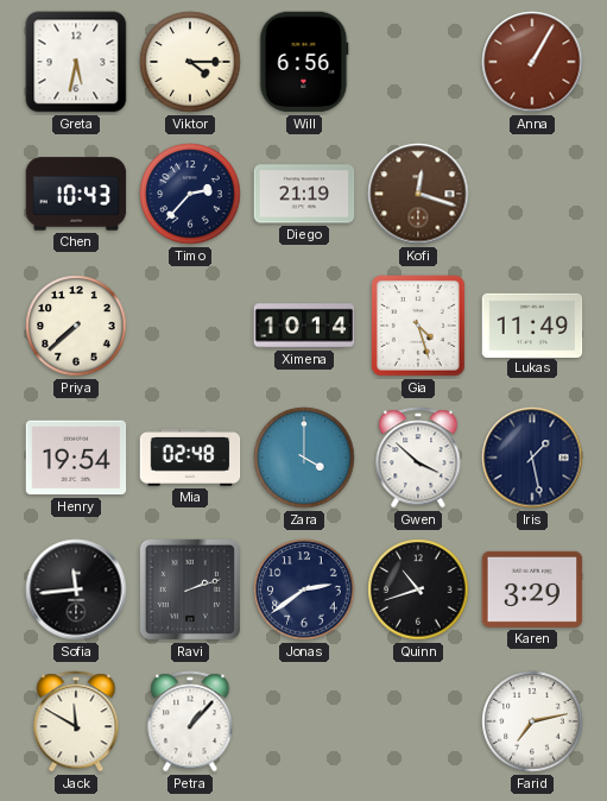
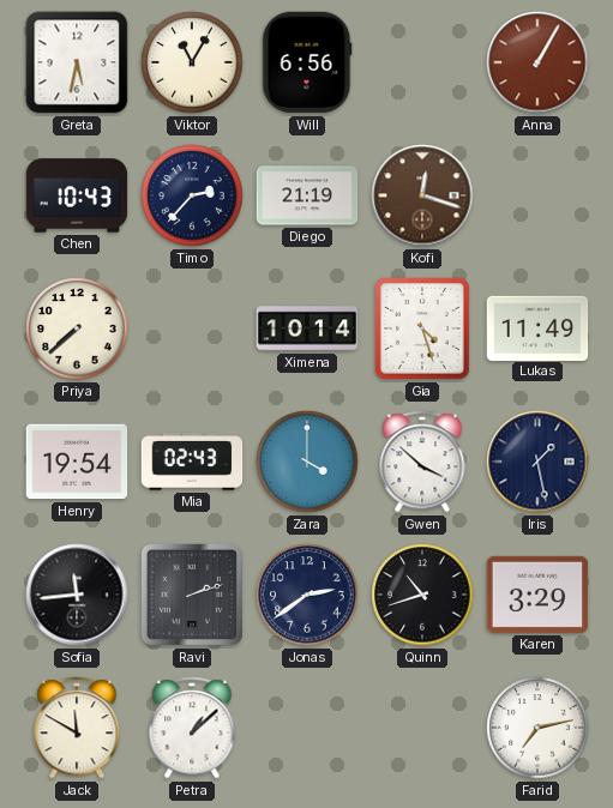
Viktor: 4:15 -> 11:05
Mia: 02:48 -> 02:43
Petra: 1:07 -> 1:08
